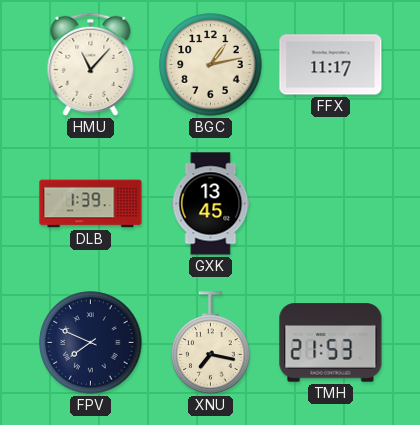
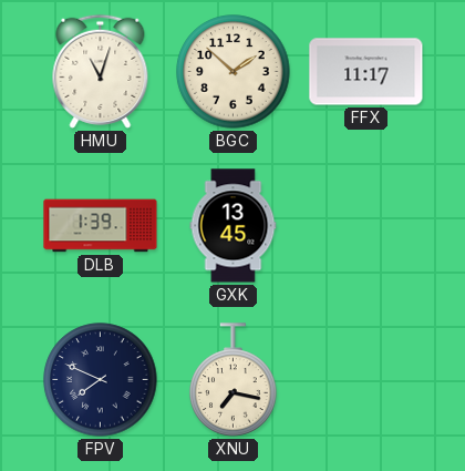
HMU: 11:07 -> 11:03
BGC: 1:13 -> 1:52
TMH: 21:53 -> none
